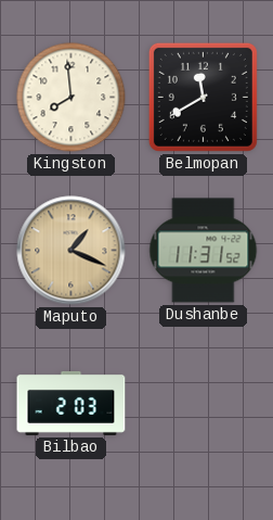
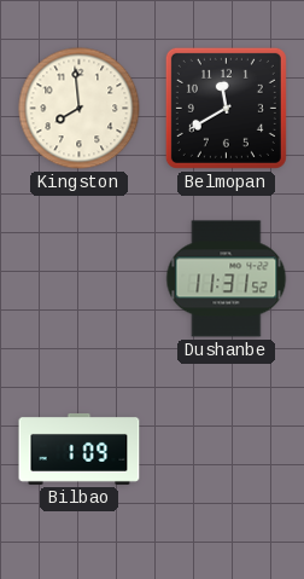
Maputo: 1:19 -> none
Bilbao: 2:03 -> 1:09
